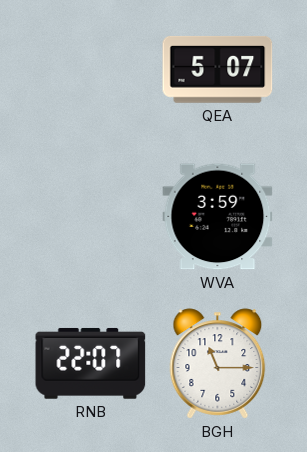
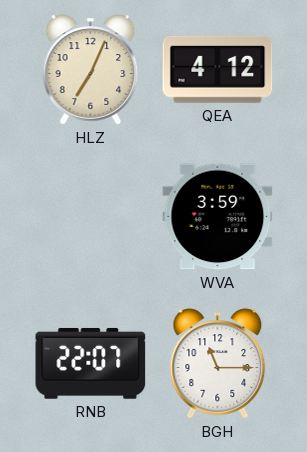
HLZ: none -> 7:04
QEA: 5:07 -> 4:12
